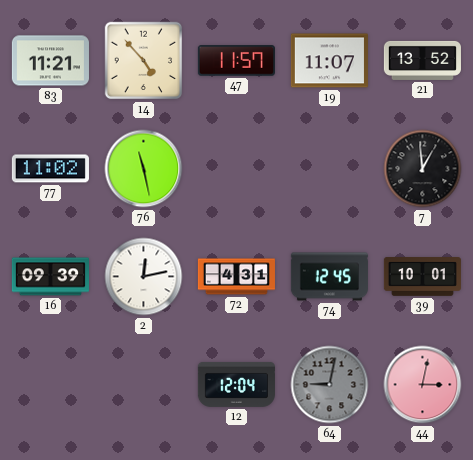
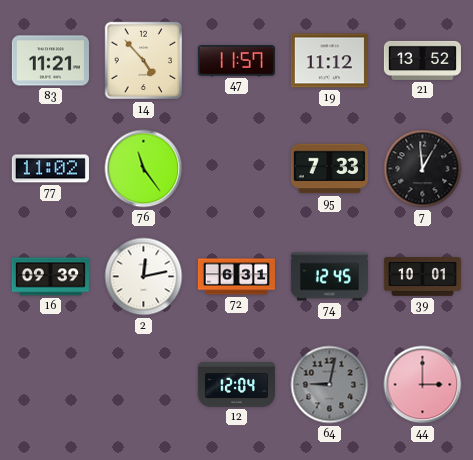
19: 11:07 -> 11:12
76: 11:28 -> 11:24
95: none -> 7:33
72: 4:31 -> 6:31
44: 3:02 -> 3:00
